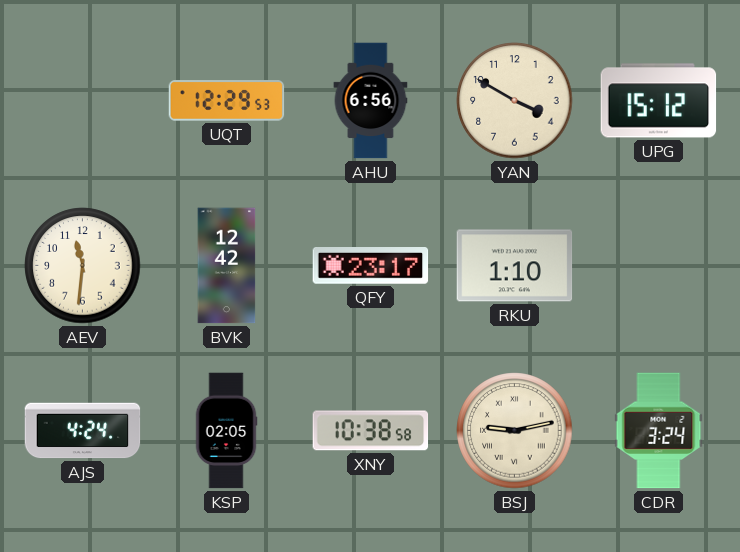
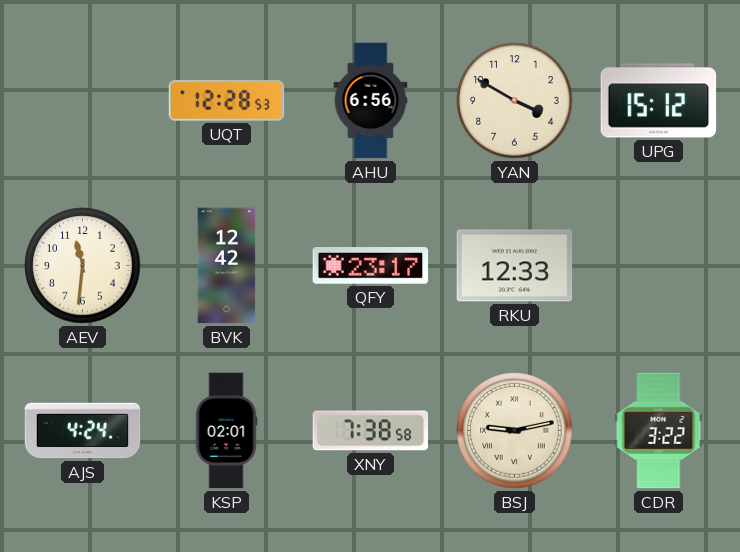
UQT: 12:29 -> 12:28
RKU: 1:10 -> 12:33
KSP: 02:05 -> 02:01
XNY: 10:38 -> 7:38
CDR: 3:24 -> 3:22
